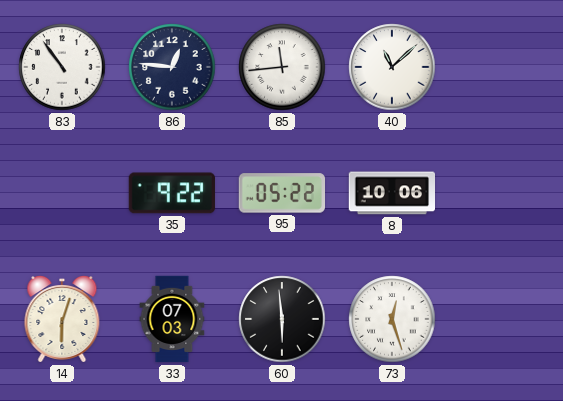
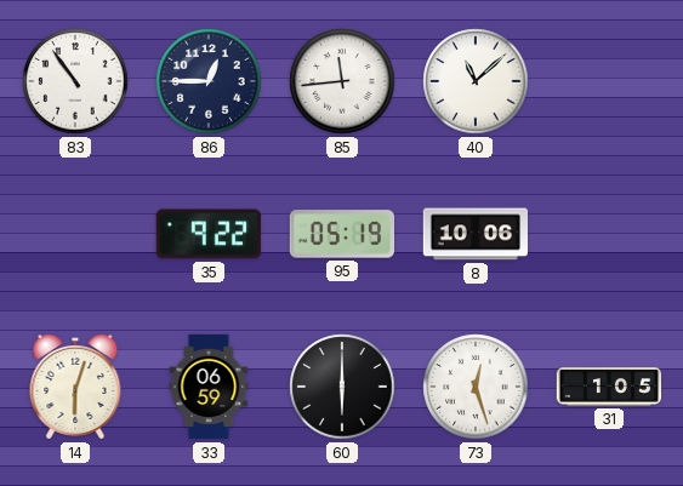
86: 12:46 -> 12:45
95: 05:22 -> 05:19
33: 07:03 -> 06:59
60: 5:59 -> 6:00
31: none -> 1:05
